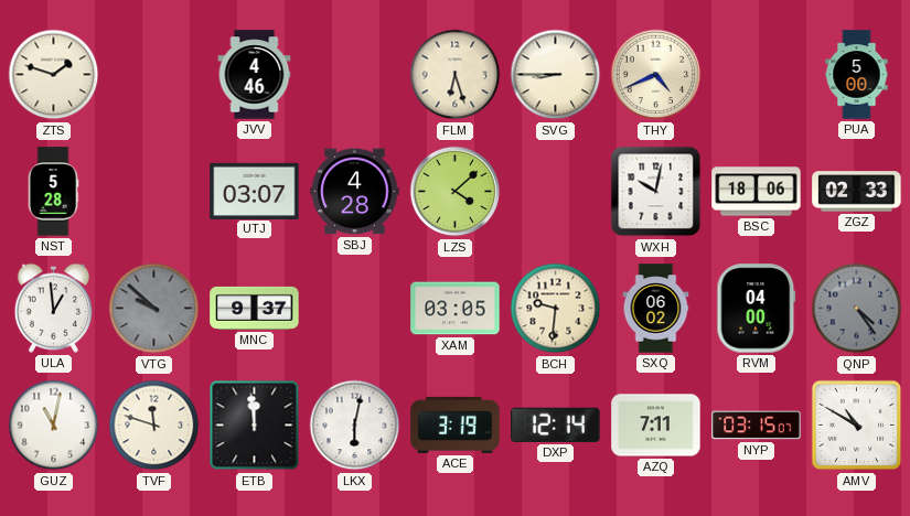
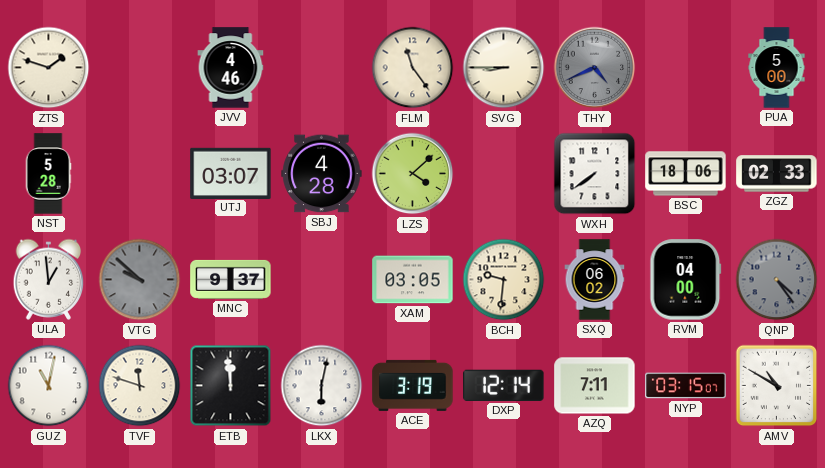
FLM: 6:27 -> 11:24
THY dial: cream -> grey
WXH: 10:02 -> 7:39
